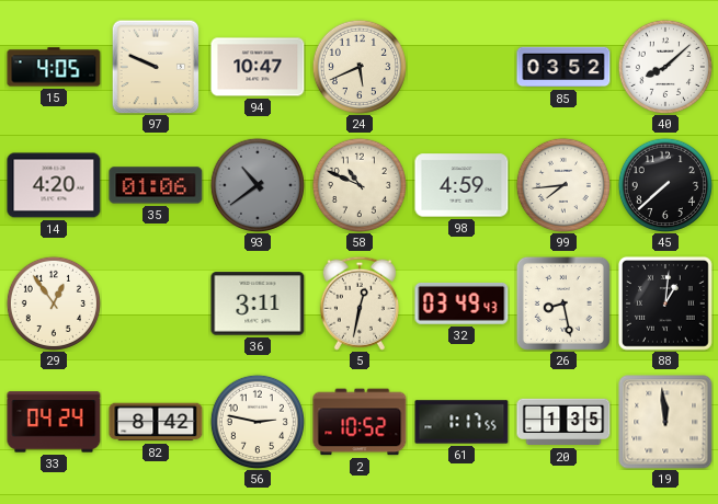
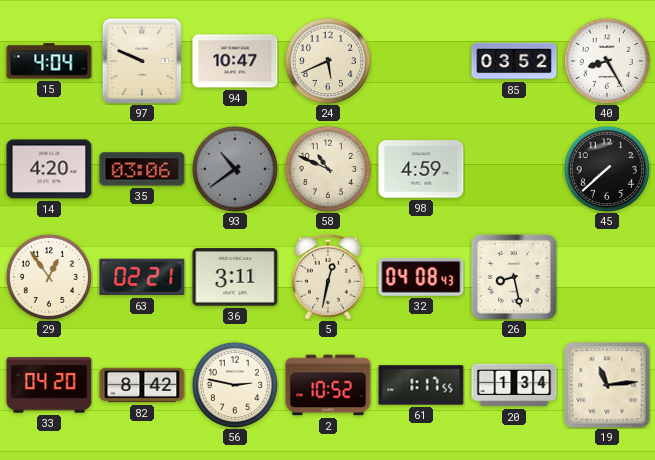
15: 4:05 -> 4:04
40: 8:08 -> 8:25
35: 01:06 -> 03:06
99: 7:44 -> none
63: none -> 02:21
32: 03:49 -> 04:08
88: 1:01 -> none
33: 04:24 -> 04:20
20: 1:35 -> 1:34
19: 11:59 -> 11:14
